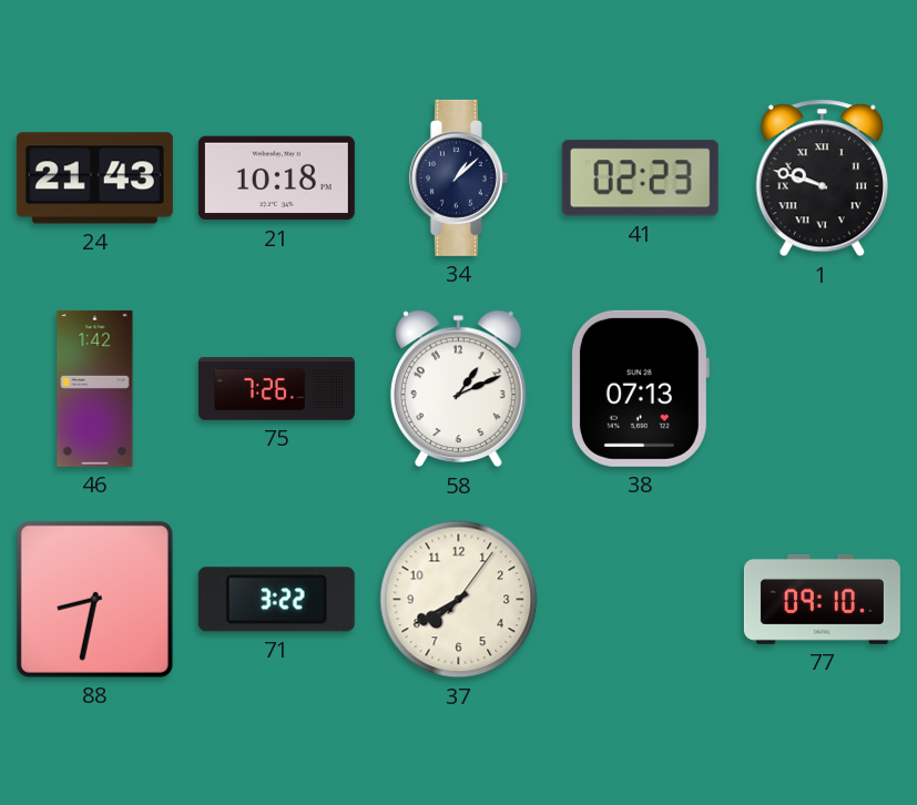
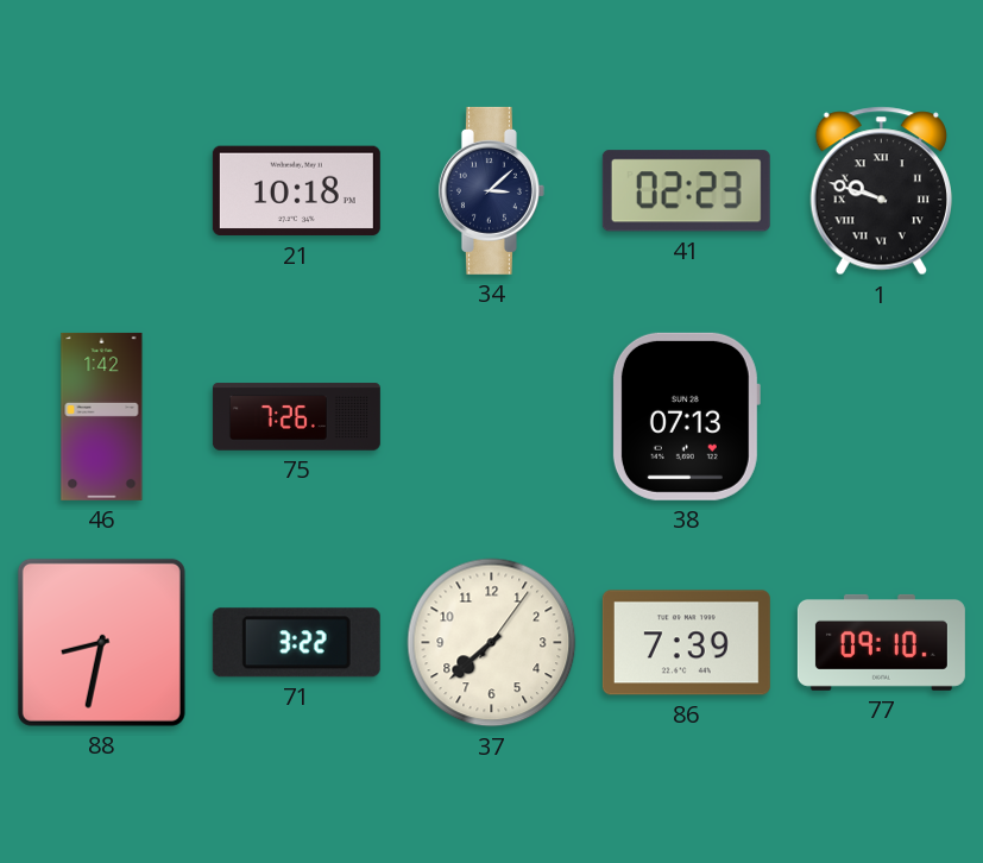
24: 21:43 -> none
34: 1:08 -> 3:08
58: 1:11 -> none
37: 7:40 -> 7:38
86: none -> 7:39
